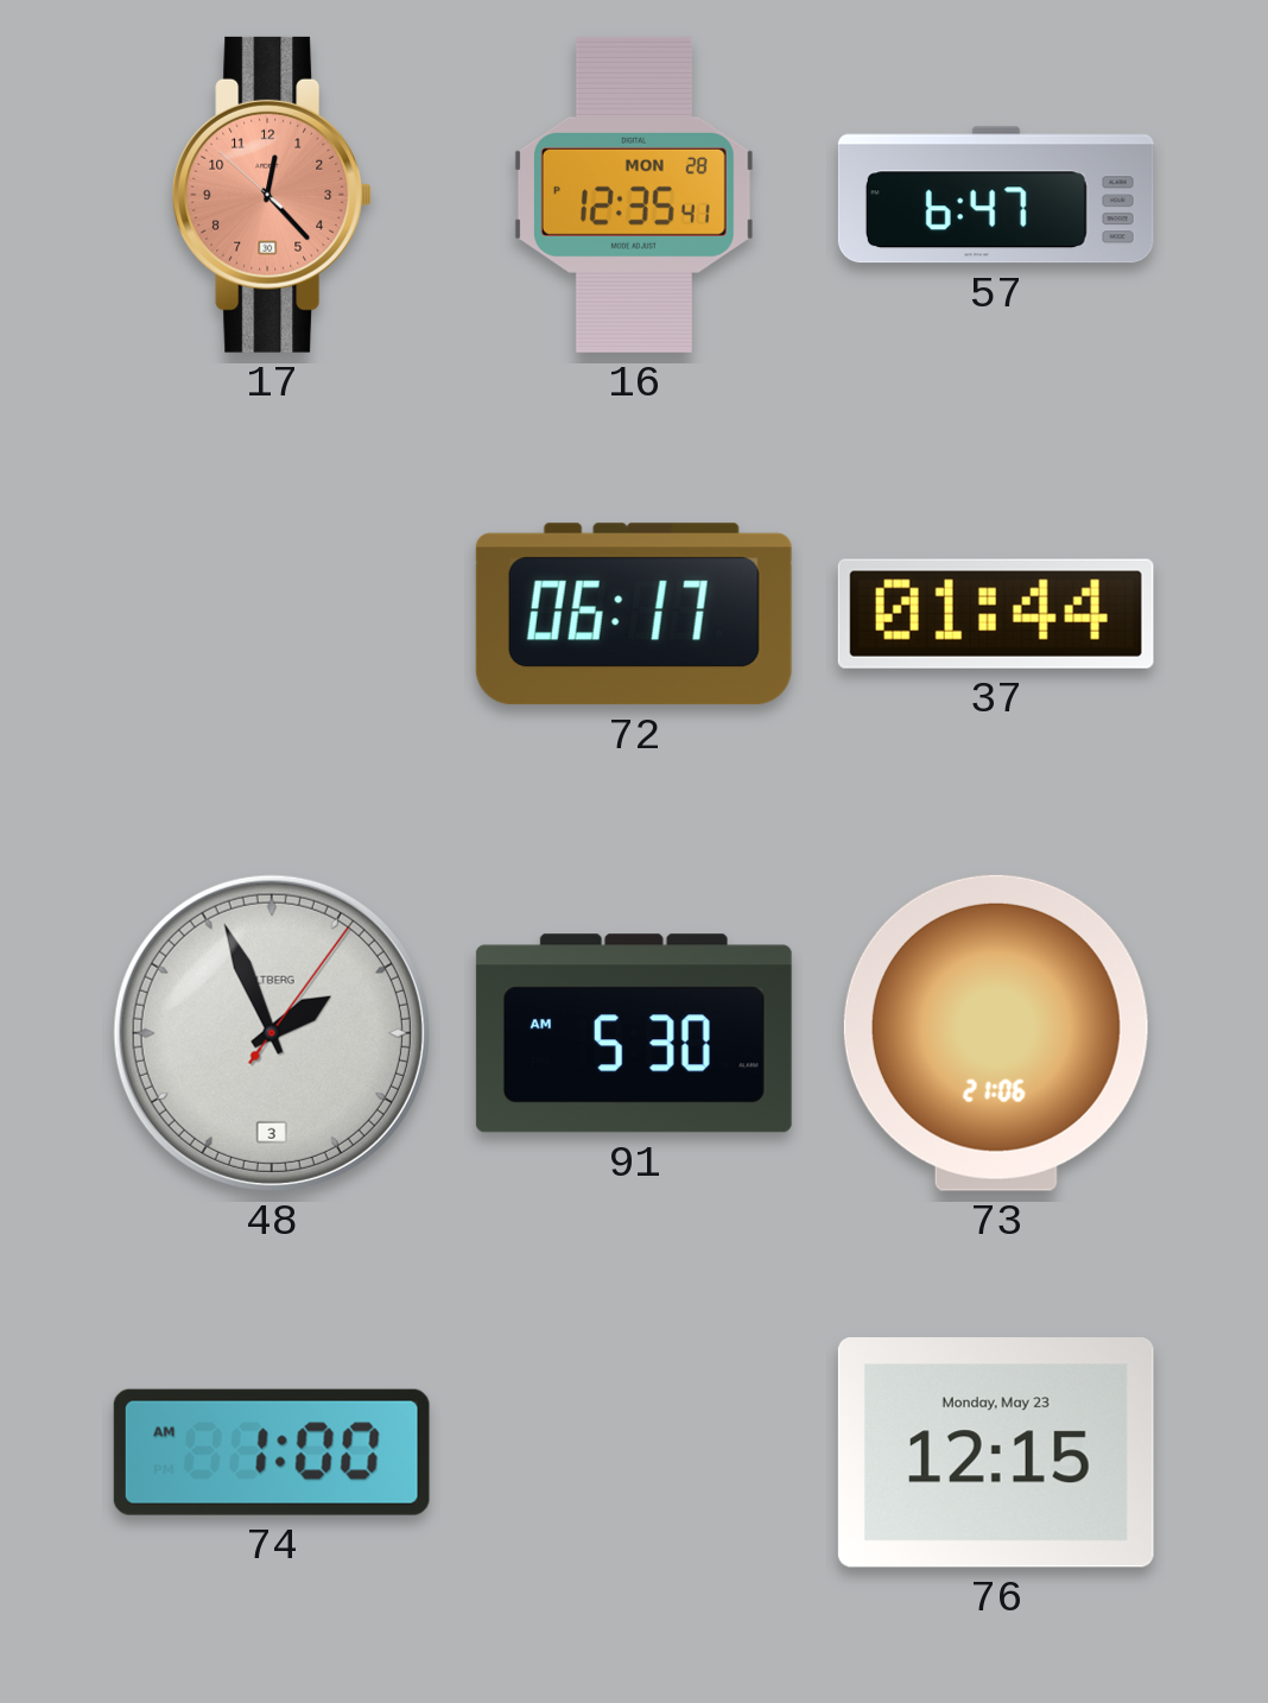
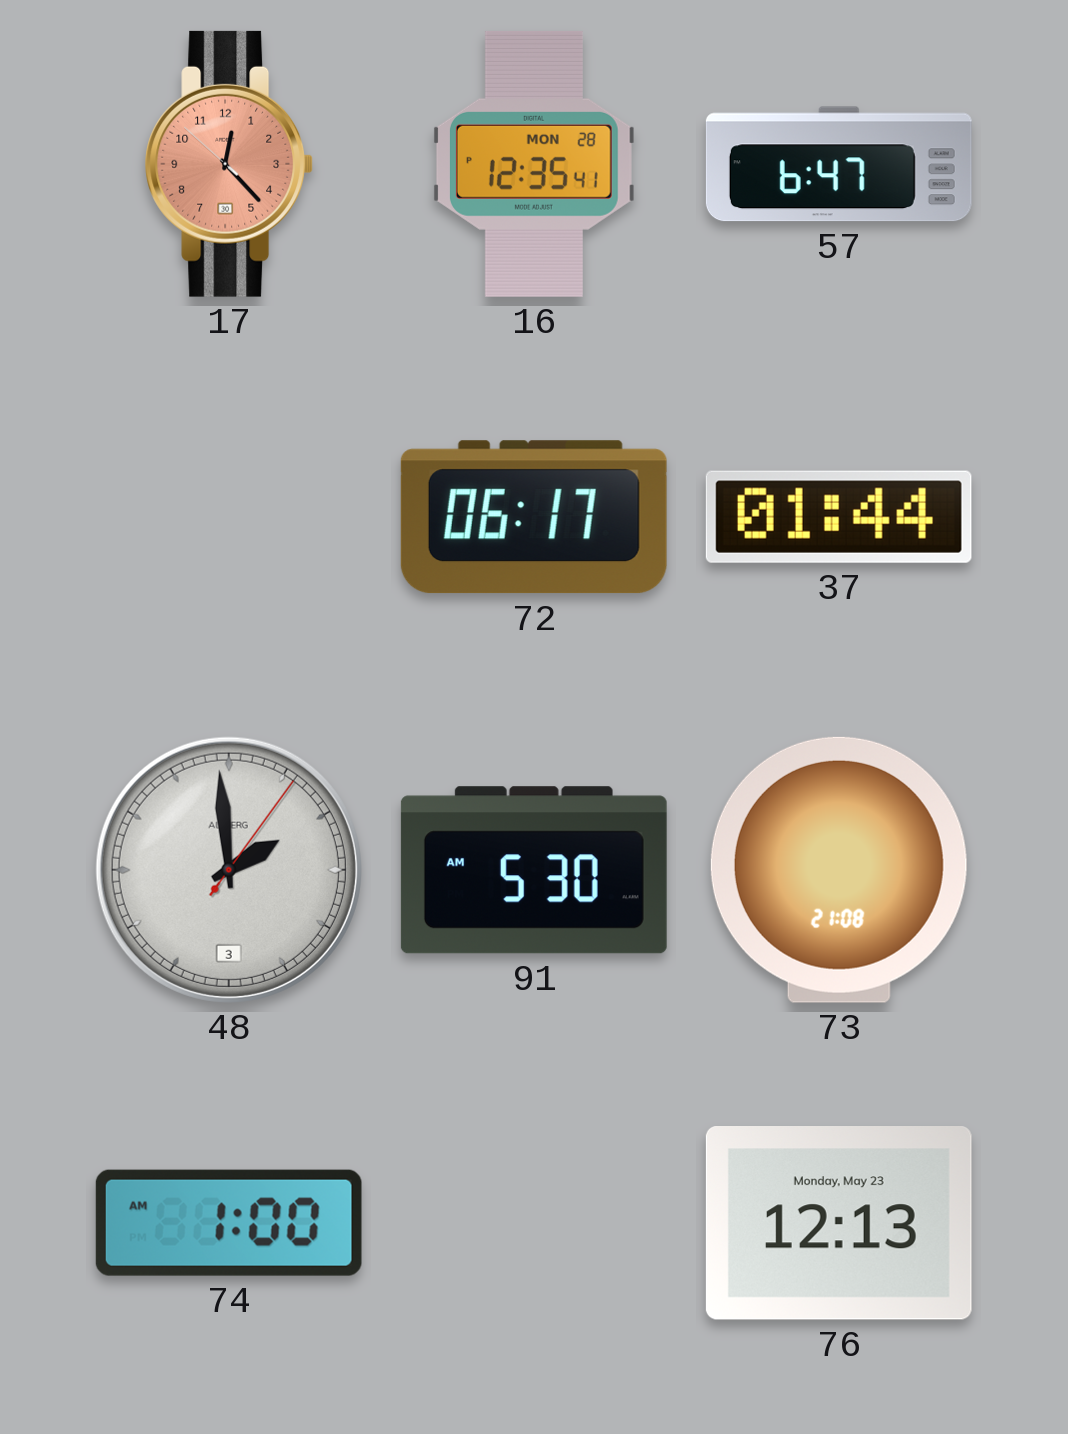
48: 1:56 -> 1:59
73: 21:06 -> 21:08
76: 12:15 -> 12:13
